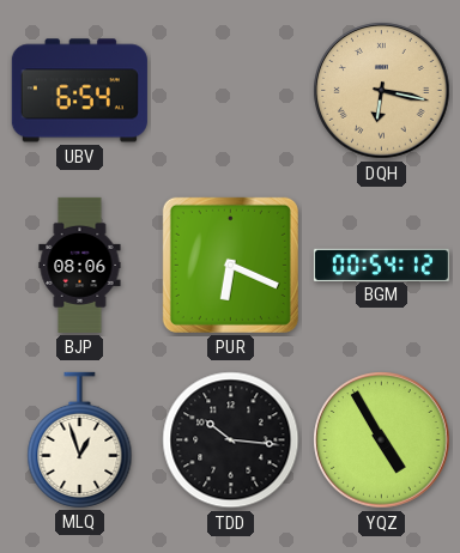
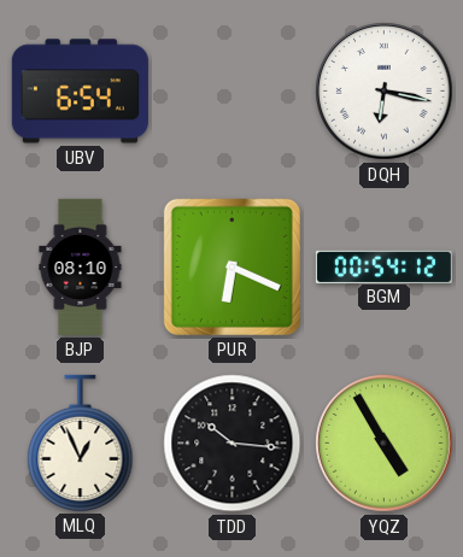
DQH dial: champagne -> white
BJP: 08:06 -> 08:10
MLQ: 12:57 -> 12:56
